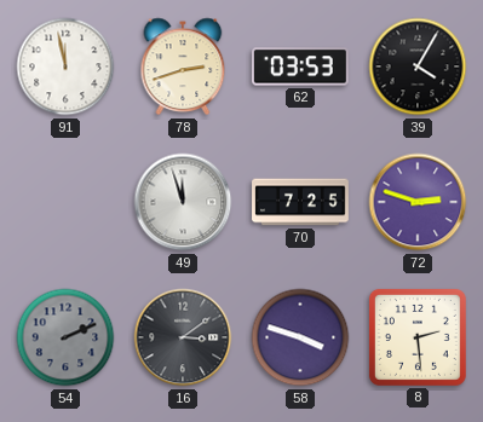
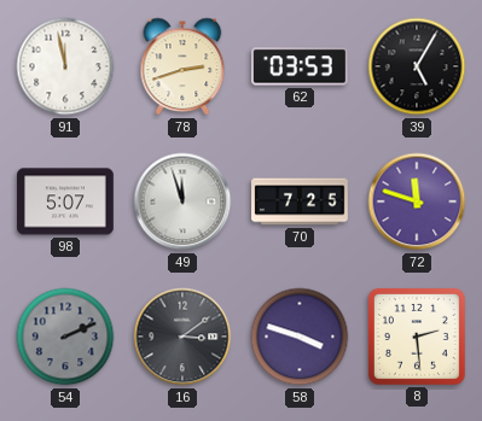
39: 4:05 -> 5:05
98: none -> 5:07
72: 2:48 -> 11:48
